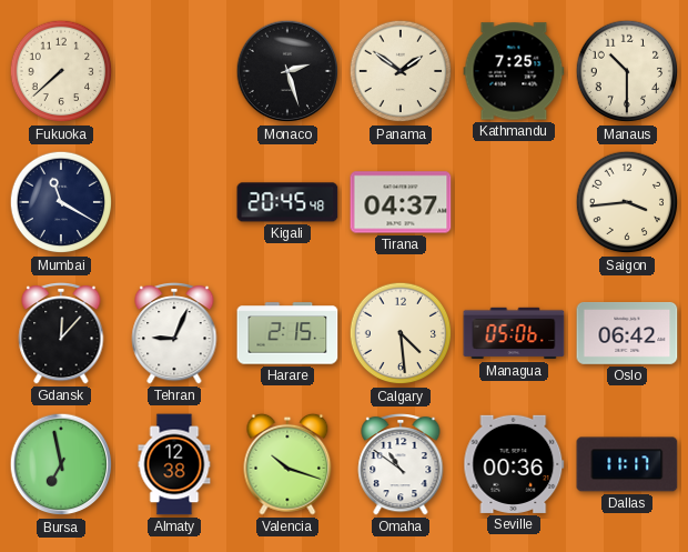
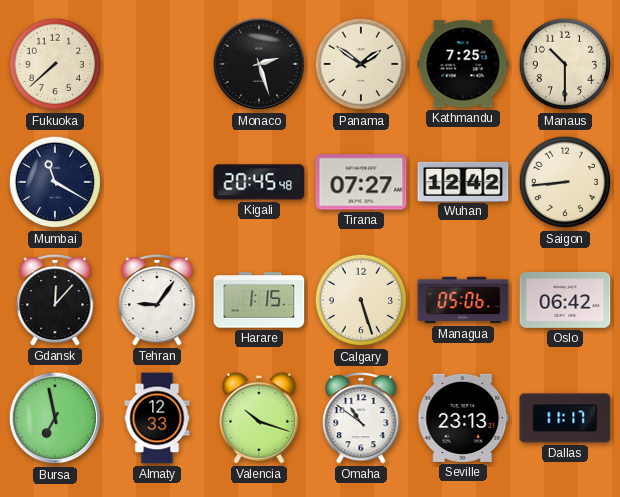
Tirana: 04:37 -> 07:27
Wuhan: none -> 12:42
Saigon: 3:44 -> 8:44
Tehran: 9:04 -> 9:06
Harare: 2:15 -> 1:15
Calgary: 4:29 -> 5:27
Almaty: 12:38 -> 12:33
Seville: 00:36 -> 23:13
